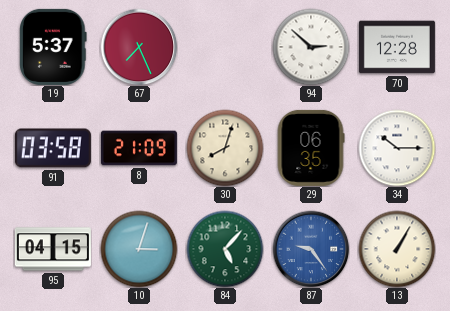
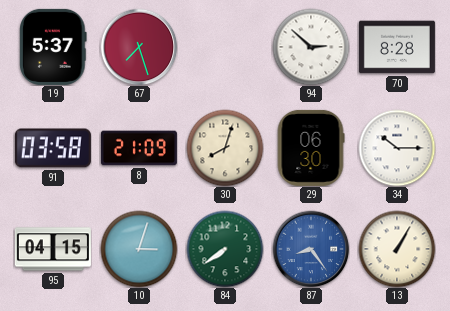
67: 7:26 -> 7:27
70: 12:28 -> 8:28
29: 06:35 -> 06:30
84: 5:07 -> 7:39
87: 9:24 -> 8:24
